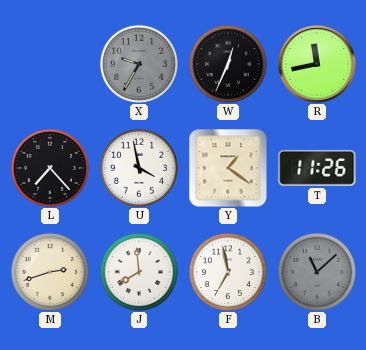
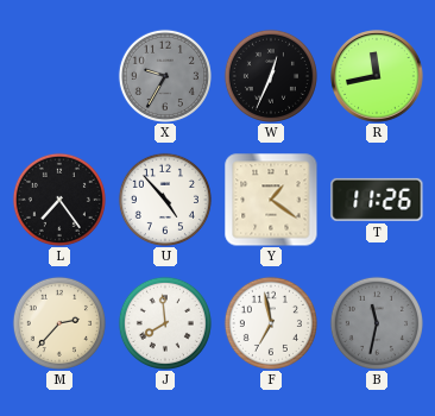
L: 7:23 -> 7:24
U: 3:58 -> 4:53
M: 2:42 -> 2:37
B: 11:08 -> 11:32
